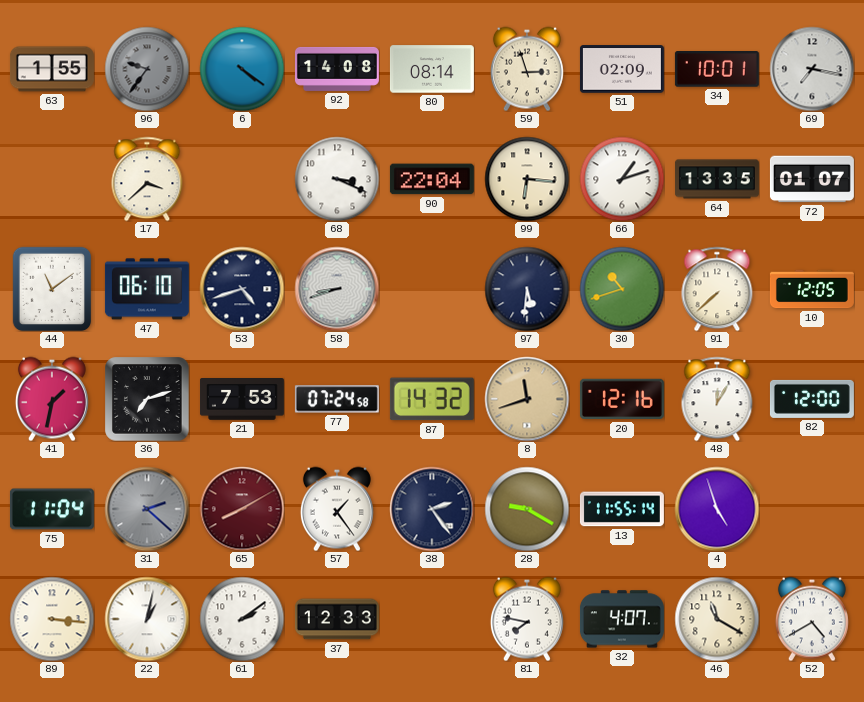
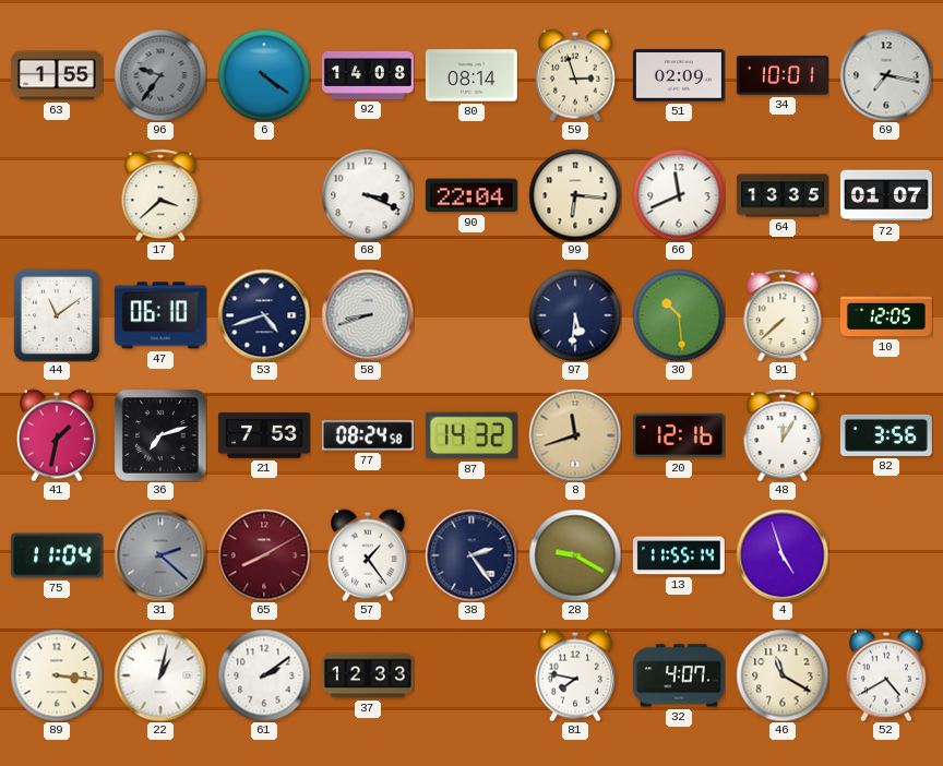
66: 1:12 -> 11:41
30: 10:42 -> 10:29
77: 07:24 -> 08:24
82: 12:00 -> 3:56
